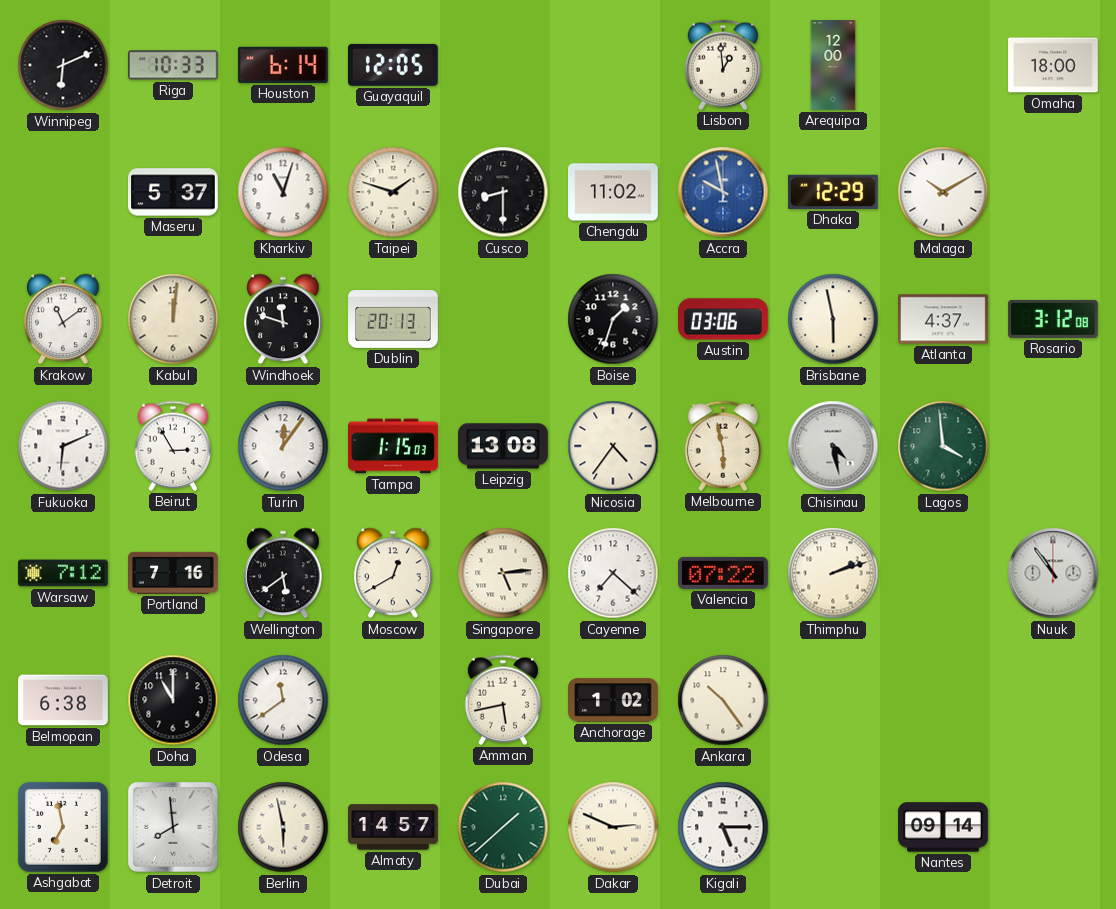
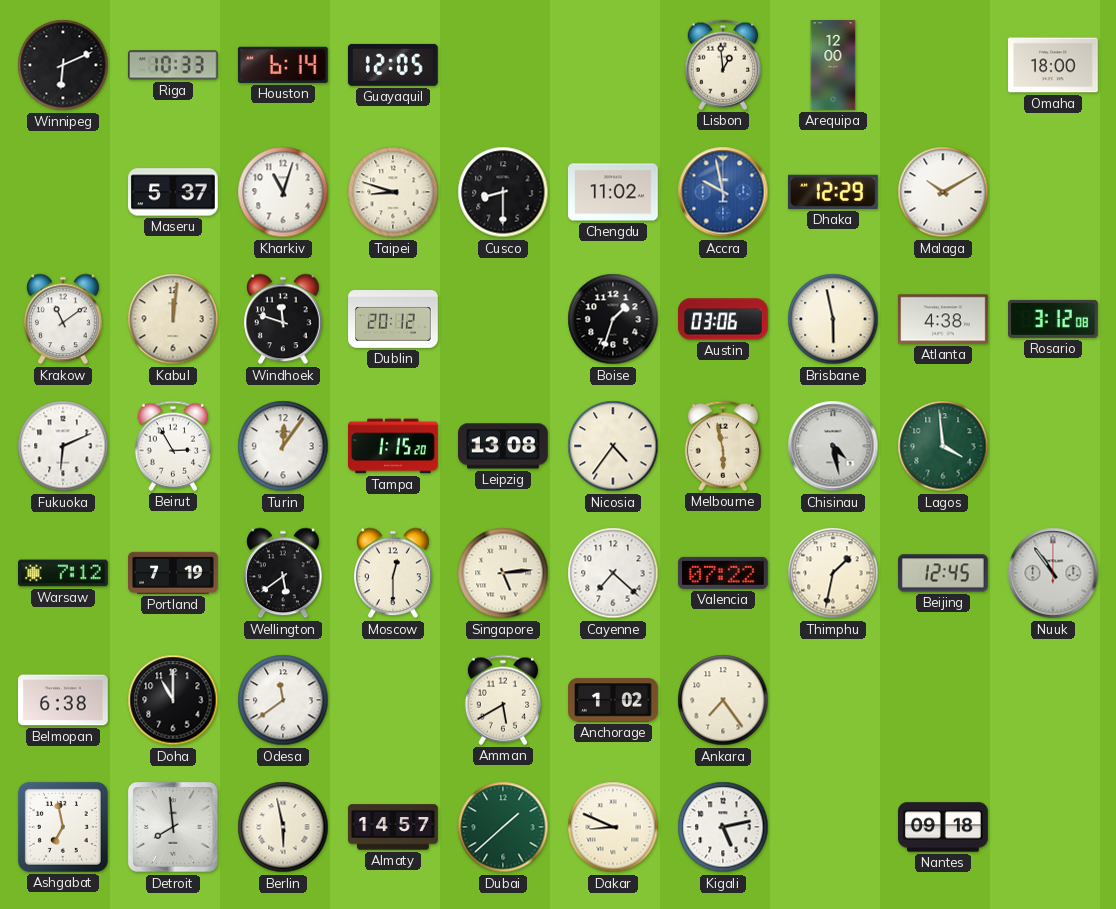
Taipei: 1:48 -> 8:48
Dublin: 20:13 -> 20:12
Atlanta: 4:37 -> 4:38
Tampa: 1:15:03 -> 1:15:20
Portland: 7:16 -> 7:19
Moscow: 12:40 -> 12:30
Thimphu: 2:12 -> 1:32
Beijing: none -> 12:45
Amman: 5:43 -> 5:40
Ankara: 10:24 -> 7:24
Dakar: 2:49 -> 8:49
Kigali: 5:15 -> 5:13
Nantes: 09:14 -> 09:18
